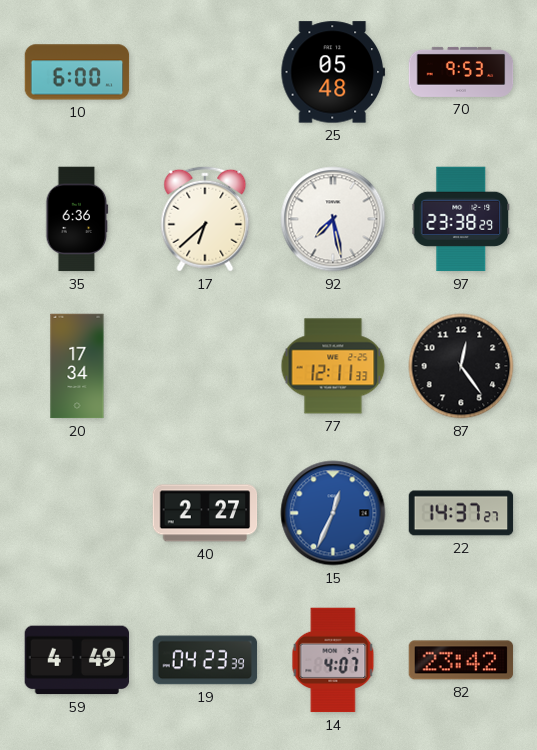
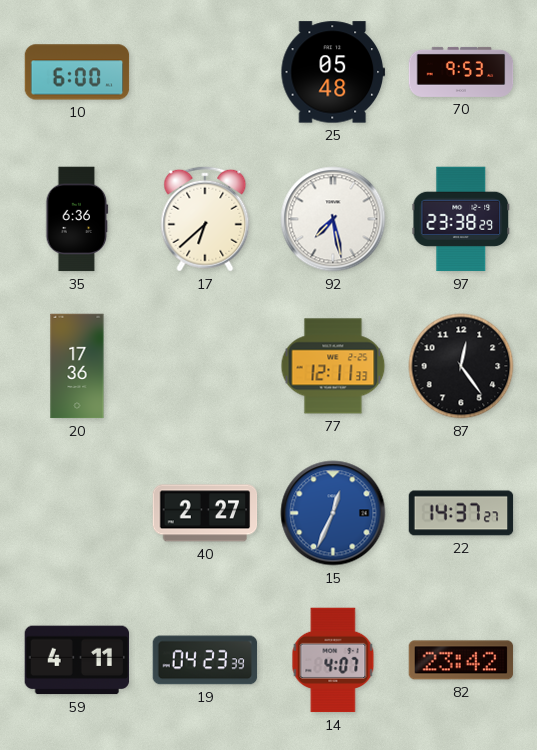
20: 17:34 -> 17:36
59: 4:49 -> 4:11
